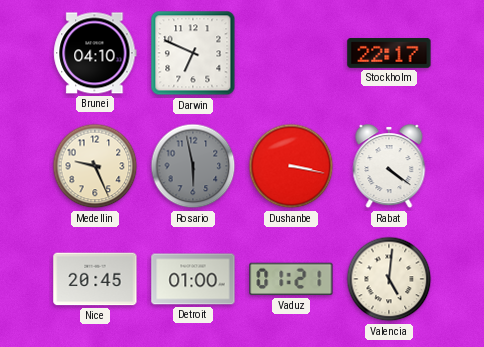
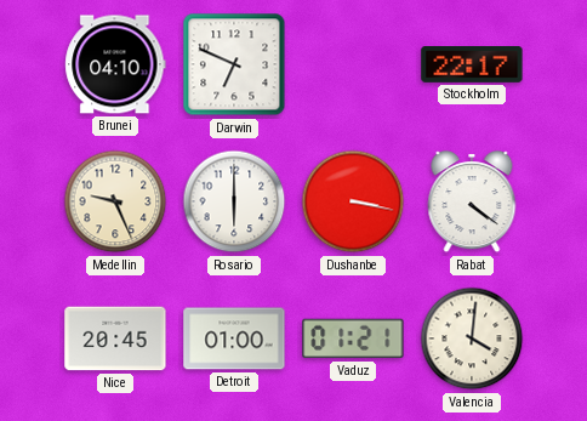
Rosario: 5:58 -> 6:00
Rosario dial: grey -> white
Valencia: 5:01 -> 4:01
